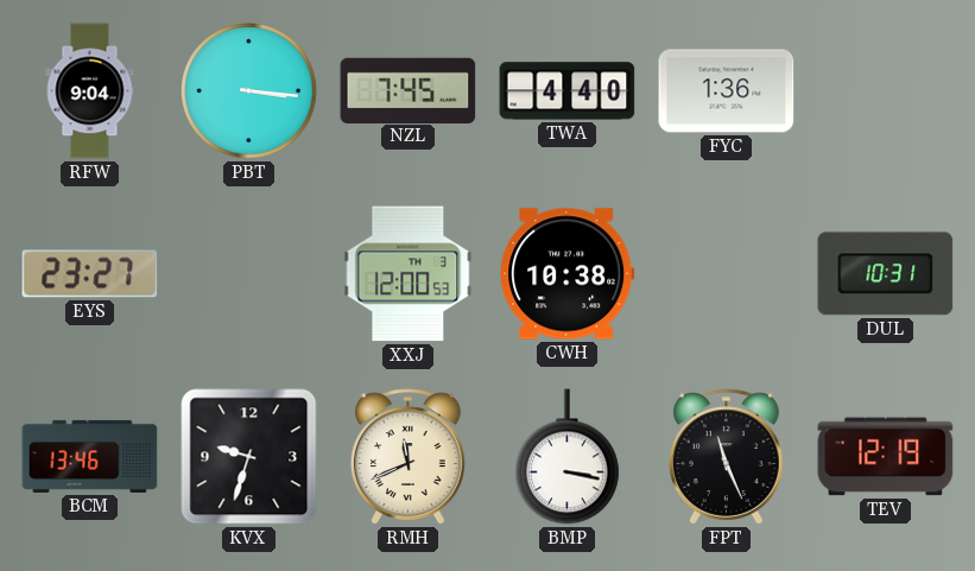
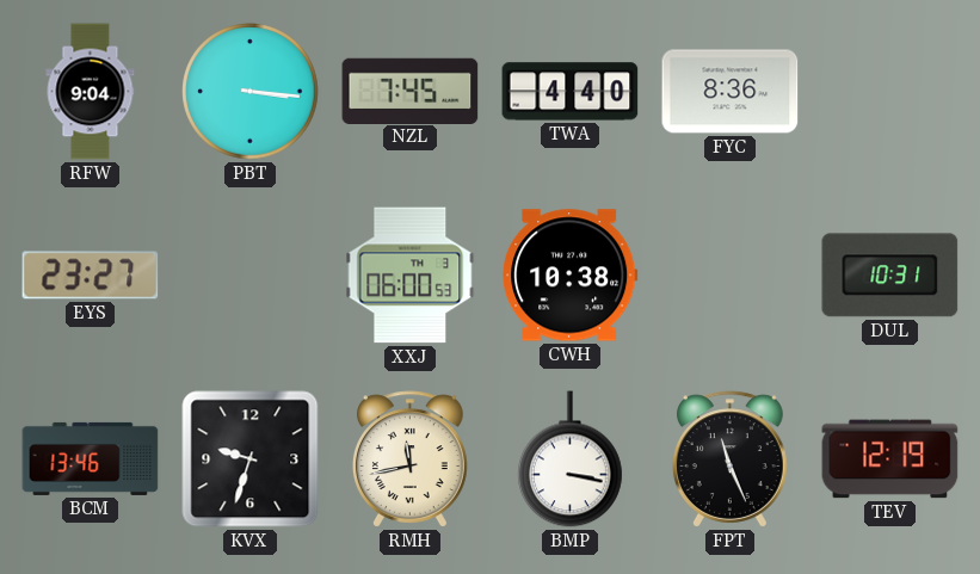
FYC: 1:36 -> 8:36
XXJ: 12:00 -> 06:00
RMH: 11:41 -> 11:43
